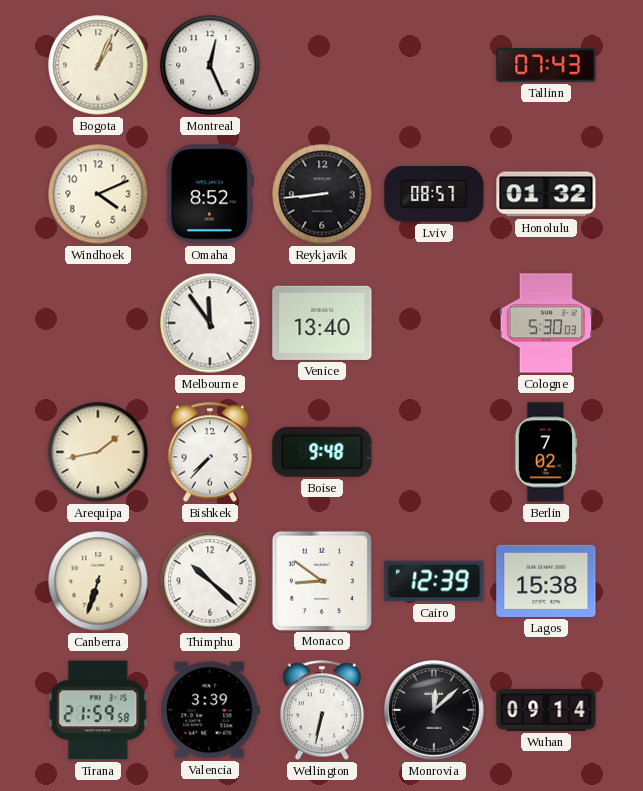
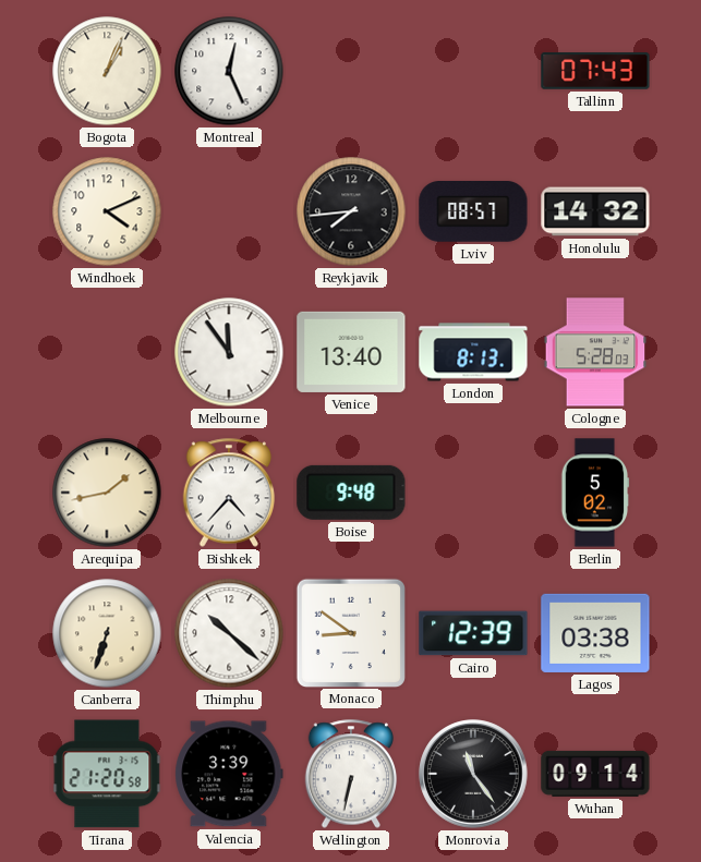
Omaha: 8:52 -> none
Reykjavik: 8:44 -> 7:44
Honolulu: 01:32 -> 14:32
London: none -> 8:13
Cologne: 5:30 -> 5:28
Bishkek: 7:37 -> 4:37
Berlin: 7:02 -> 5:02
Lagos: 15:38 -> 03:38
Tirana: 21:59 -> 21:20
Monrovia: 12:08 -> 11:24
